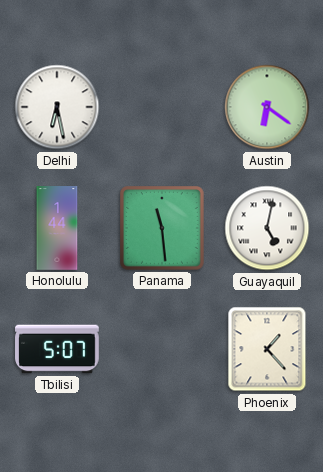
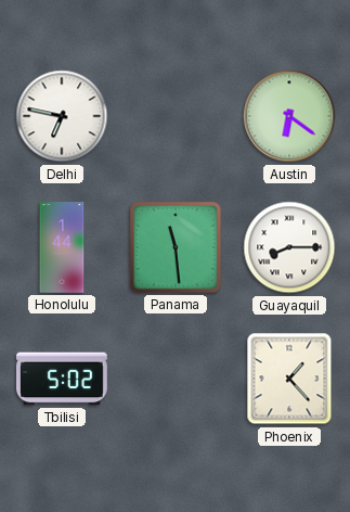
Delhi: 6:28 -> 6:47
Guayaquil: 5:02 -> 8:15
Tbilisi: 5:07 -> 5:02
